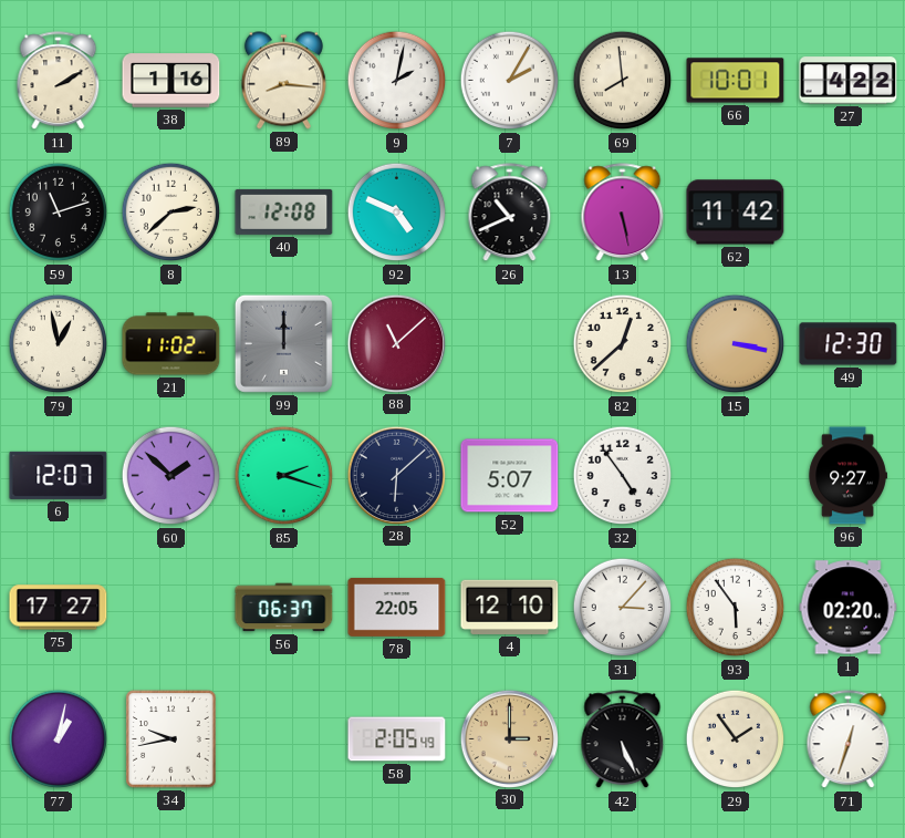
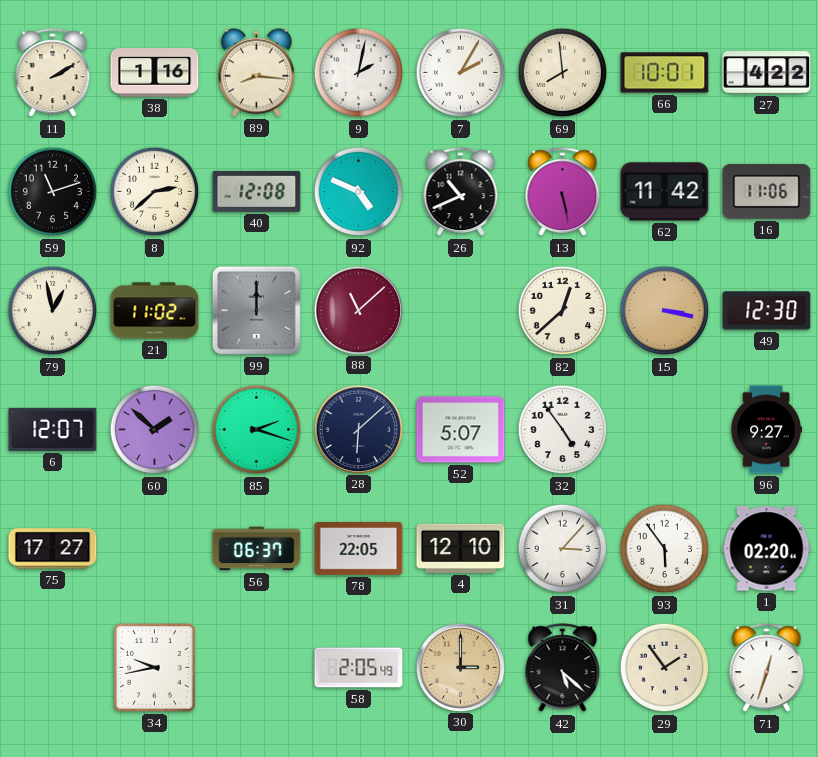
16: none -> 11:06
77: 1:02 -> none
42: 5:26 -> 5:22
